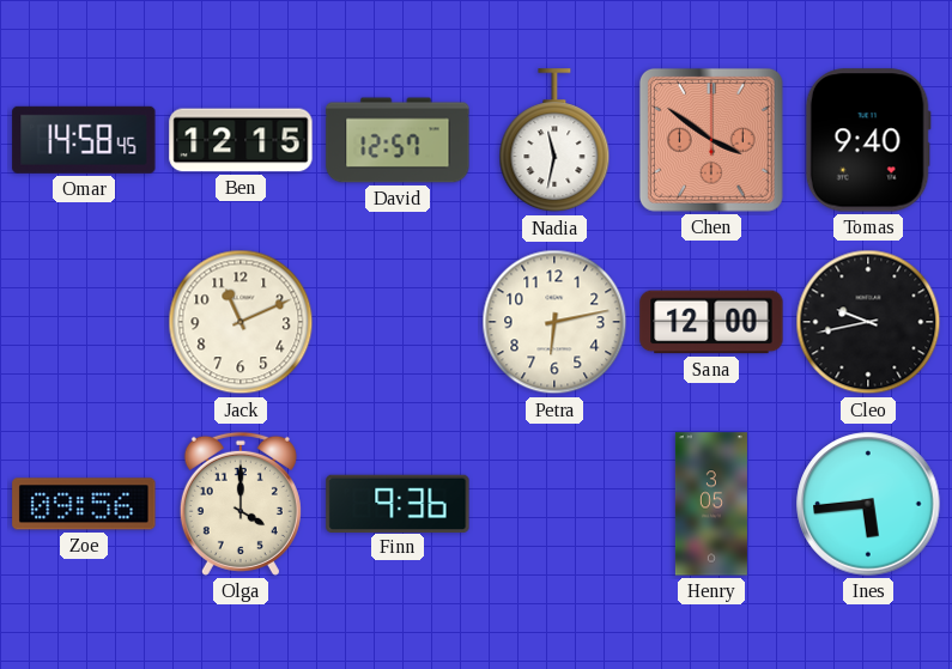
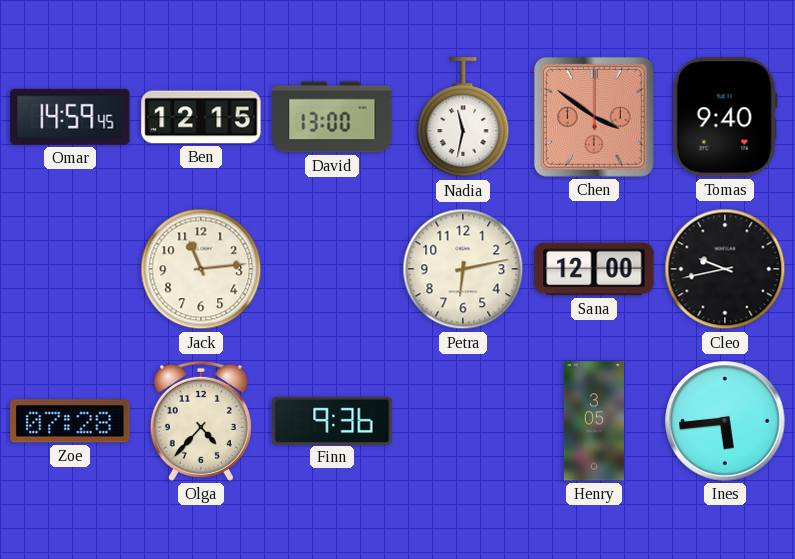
Omar: 14:58 -> 14:59
David: 12:57 -> 13:00
Jack: 11:11 -> 11:14
Zoe: 09:56 -> 07:28
Olga: 4:00 -> 4:37
